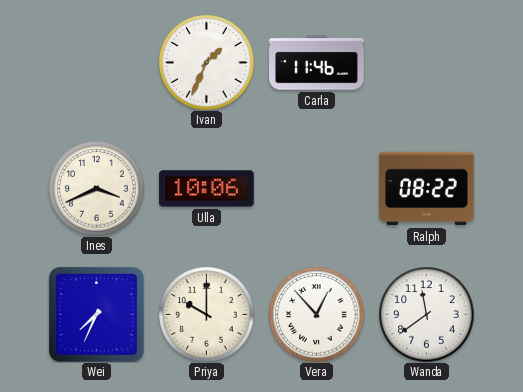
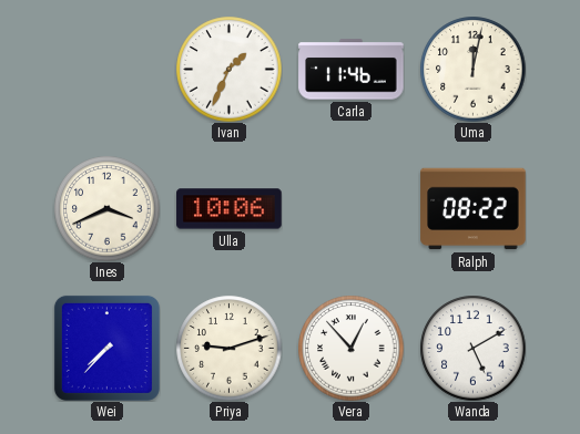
Uma: none -> 12:02
Wei: 7:34 -> 7:37
Priya: 10:00 -> 9:12
Wanda: 11:39 -> 5:10
